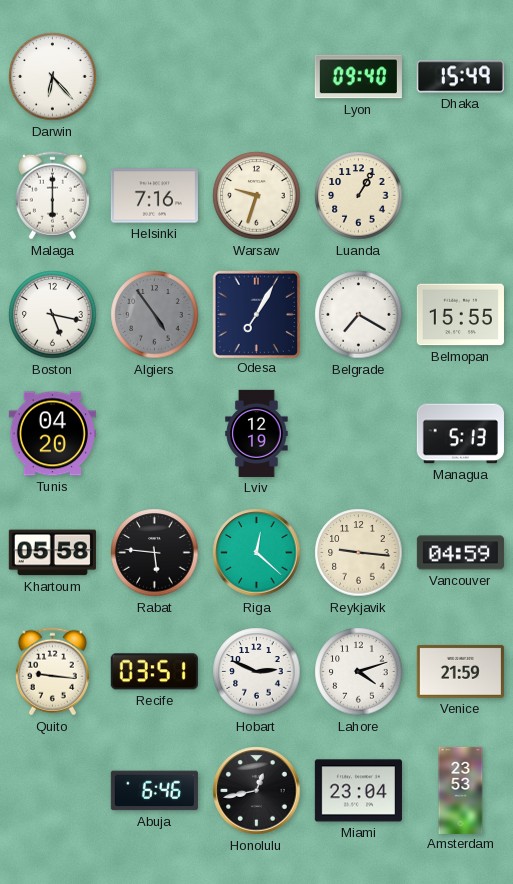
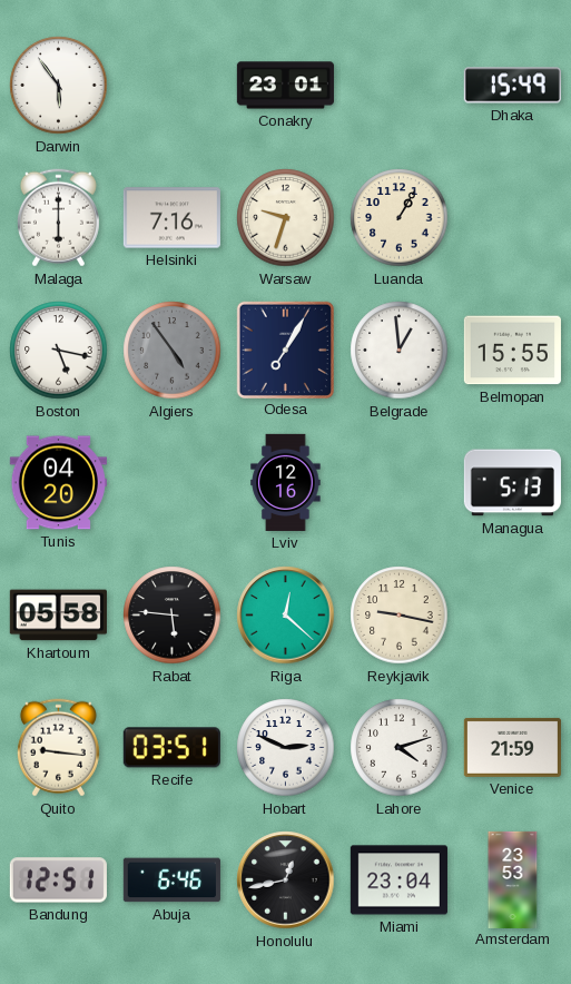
Darwin: 6:23 -> 5:54
Conakry: none -> 23:01
Lyon: 09:40 -> none
Belgrade: 7:20 -> 12:59
Lviv: 12:19 -> 12:16
Reykjavik: 9:16 -> 9:17
Vancouver: 04:59 -> none
Bandung: none -> 12:51
